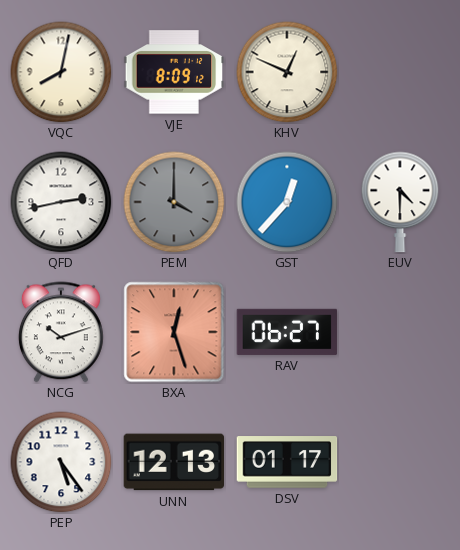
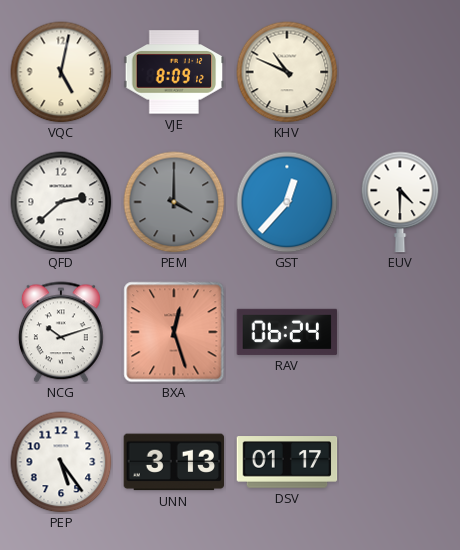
VQC: 8:02 -> 5:02
KHV: 12:49 -> 10:49
QFD: 2:43 -> 2:38
RAV: 06:27 -> 06:24
UNN: 12:13 -> 3:13
